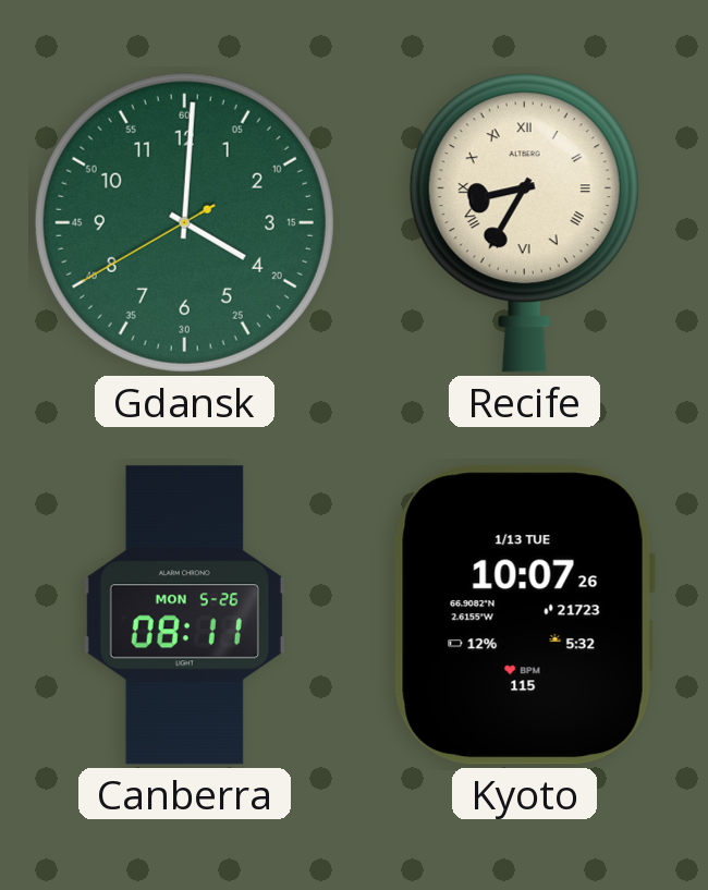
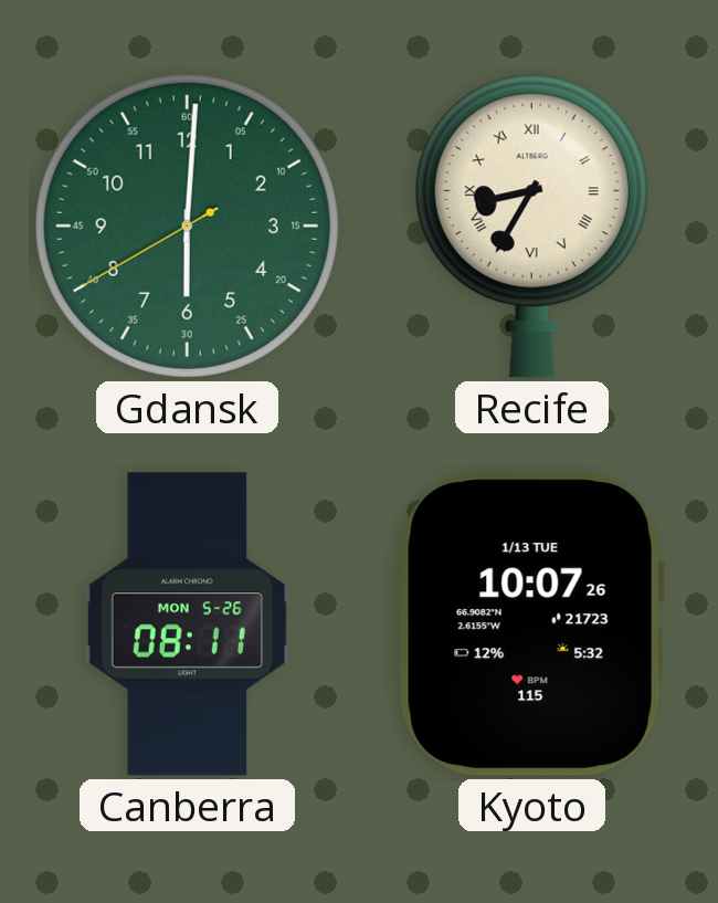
Gdansk: 4:00 -> 6:00
